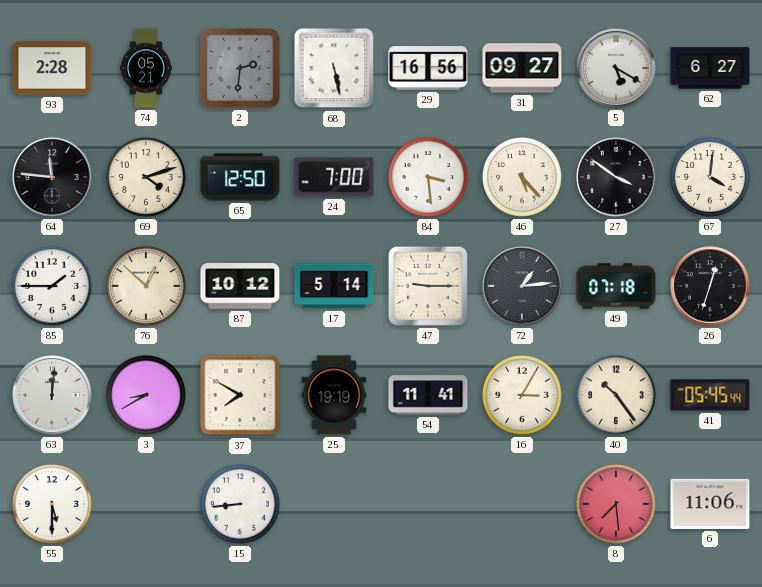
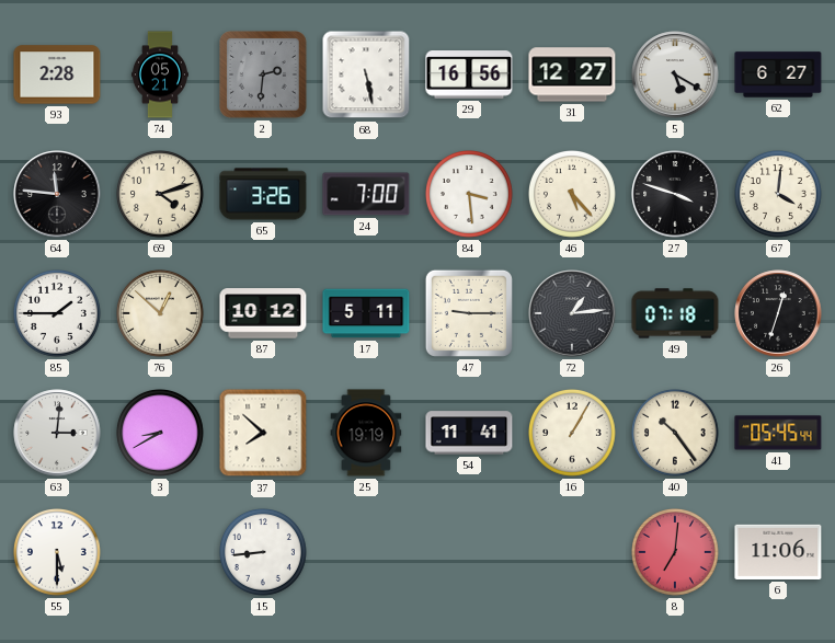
31: 09:27 -> 12:27
65: 12:50 -> 3:26
27: 3:51 -> 3:48
17: 5:14 -> 5:11
63: 12:01 -> 3:01
37: 7:50 -> 7:52
16: 3:05 -> 1:05
8: 7:29 -> 7:01
